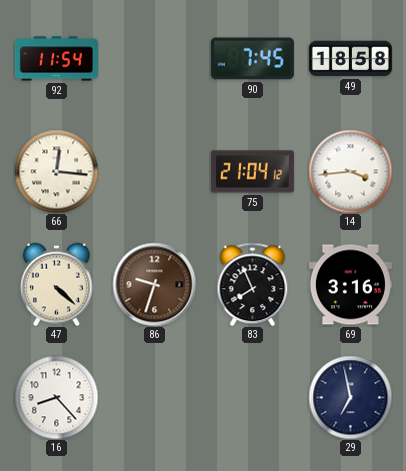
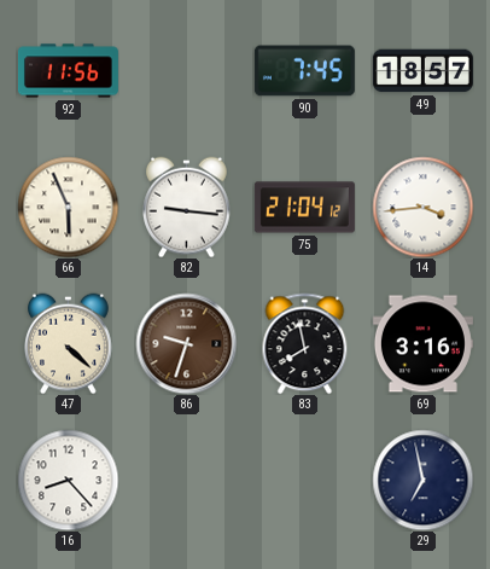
92: 11:54 -> 11:56
49: 18:58 -> 18:57
66: 12:16 -> 5:56
82: none -> 9:16
83: 7:56 -> 7:58
